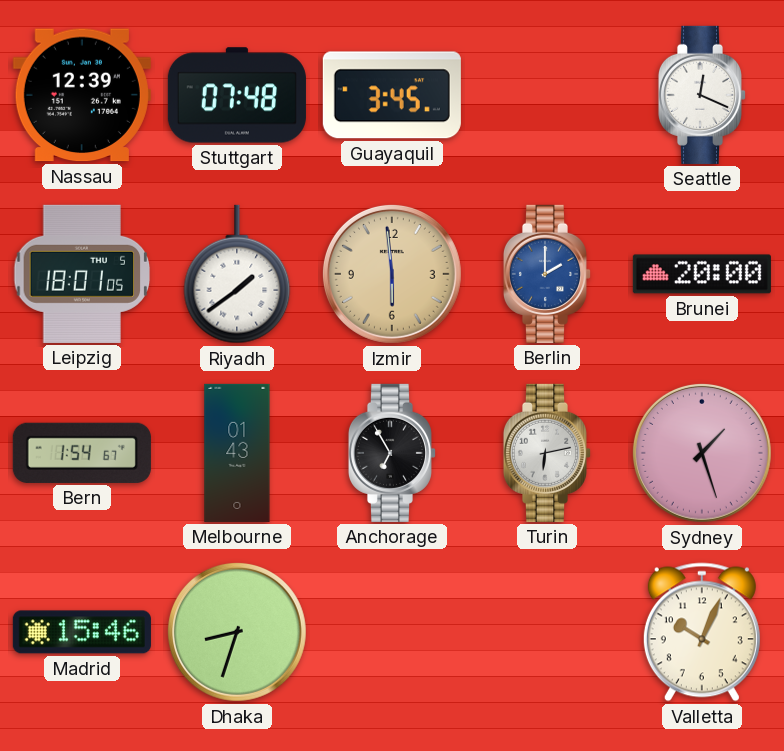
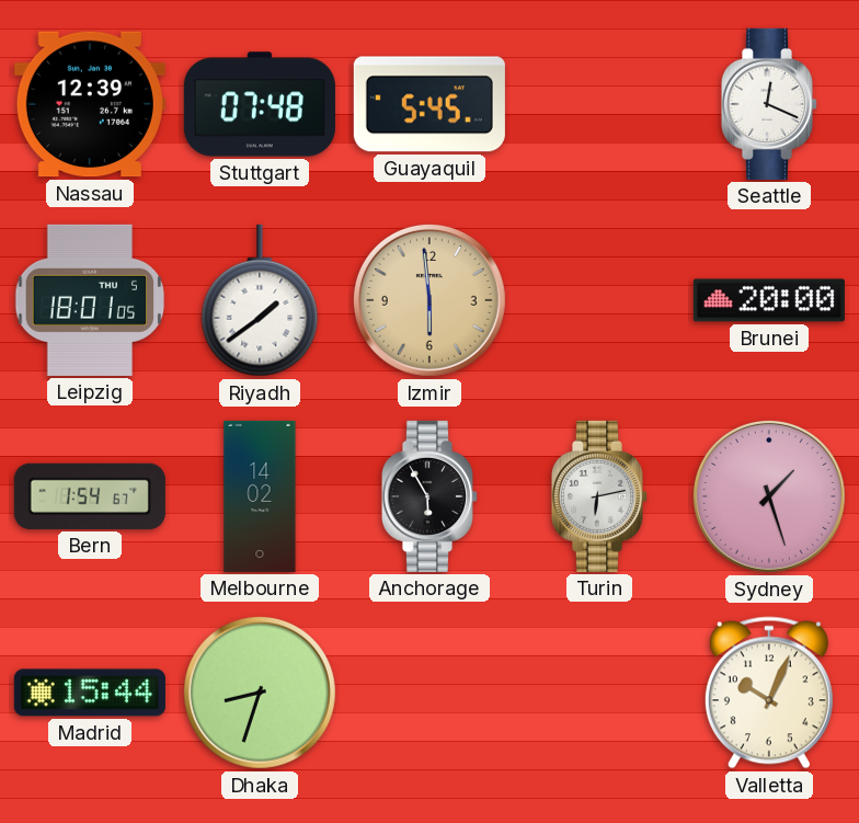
Guayaquil: 3:45 -> 5:45
Berlin: 2:00 -> none
Melbourne: 01:43 -> 14:02
Anchorage: 6:55 -> 5:55
Madrid: 15:46 -> 15:44
